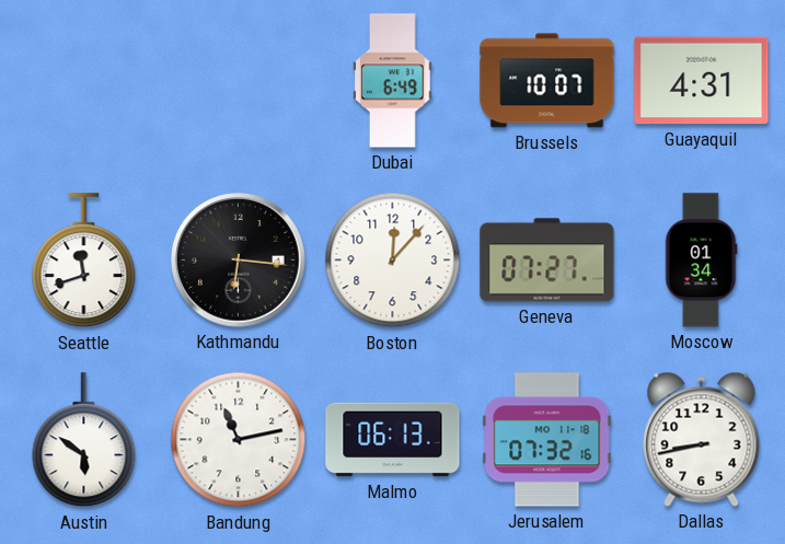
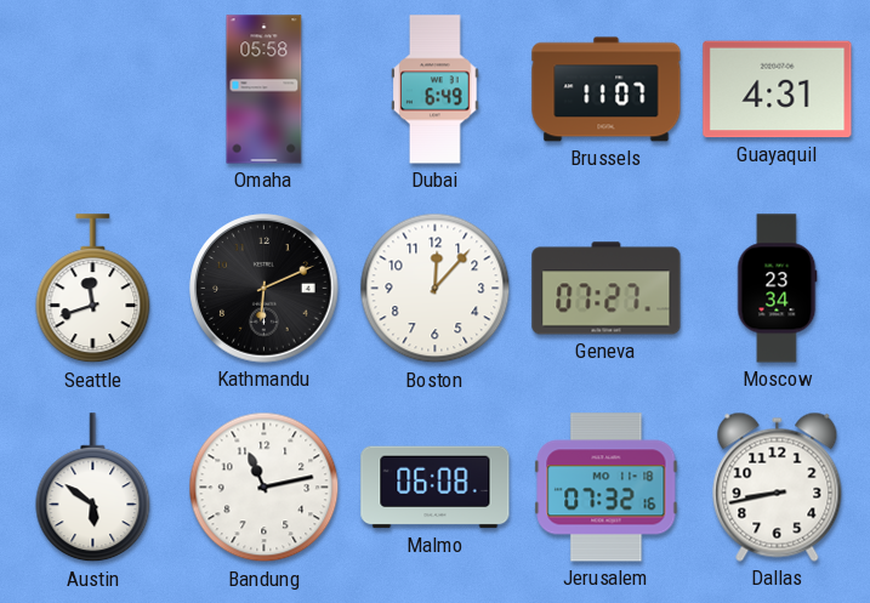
Omaha: none -> 05:58
Brussels: 10:07 -> 11:07
Kathmandu: 6:16 -> 6:11
Moscow: 01:34 -> 23:34
Malmo: 06:13 -> 06:08
